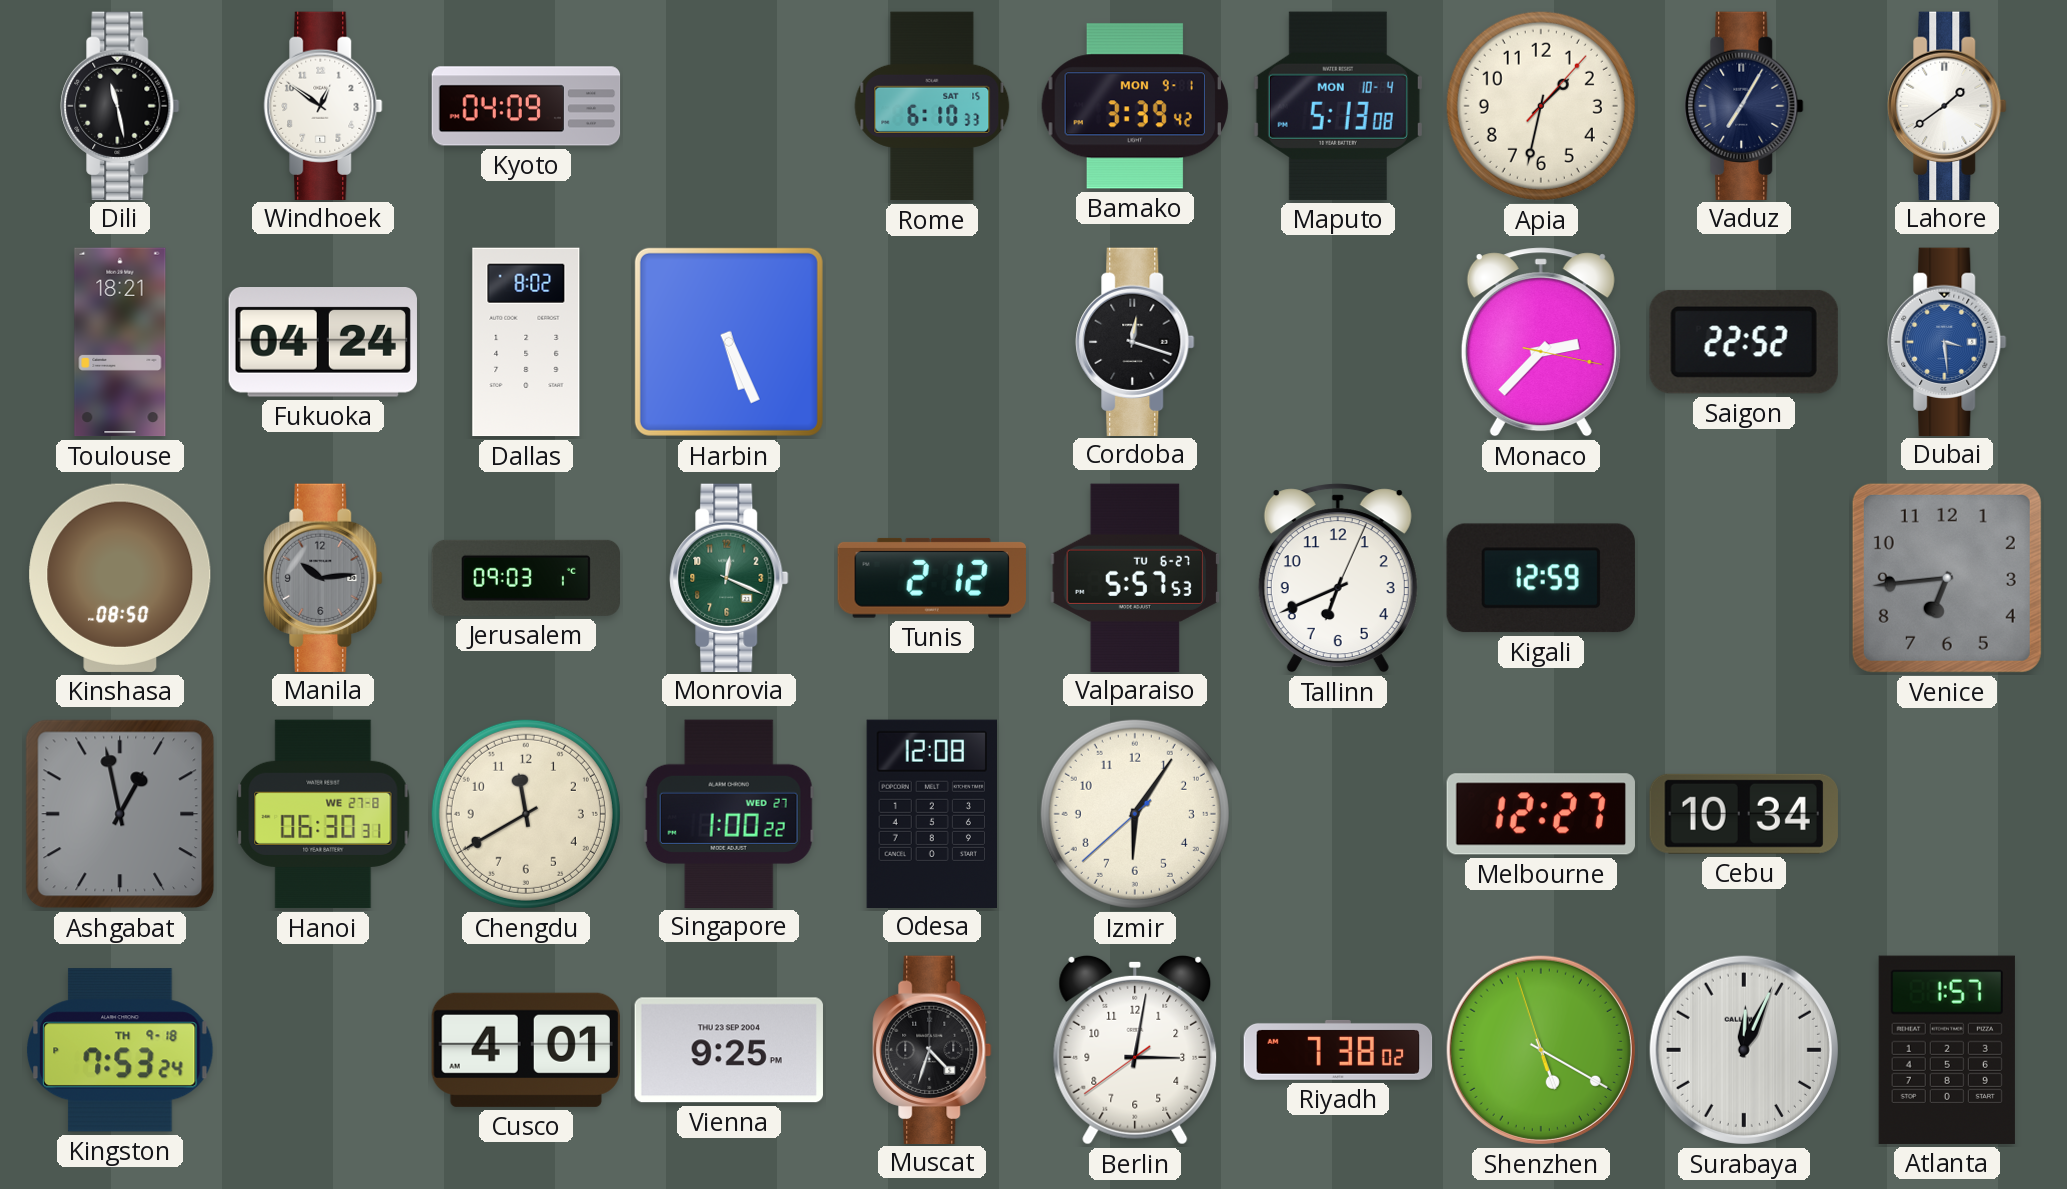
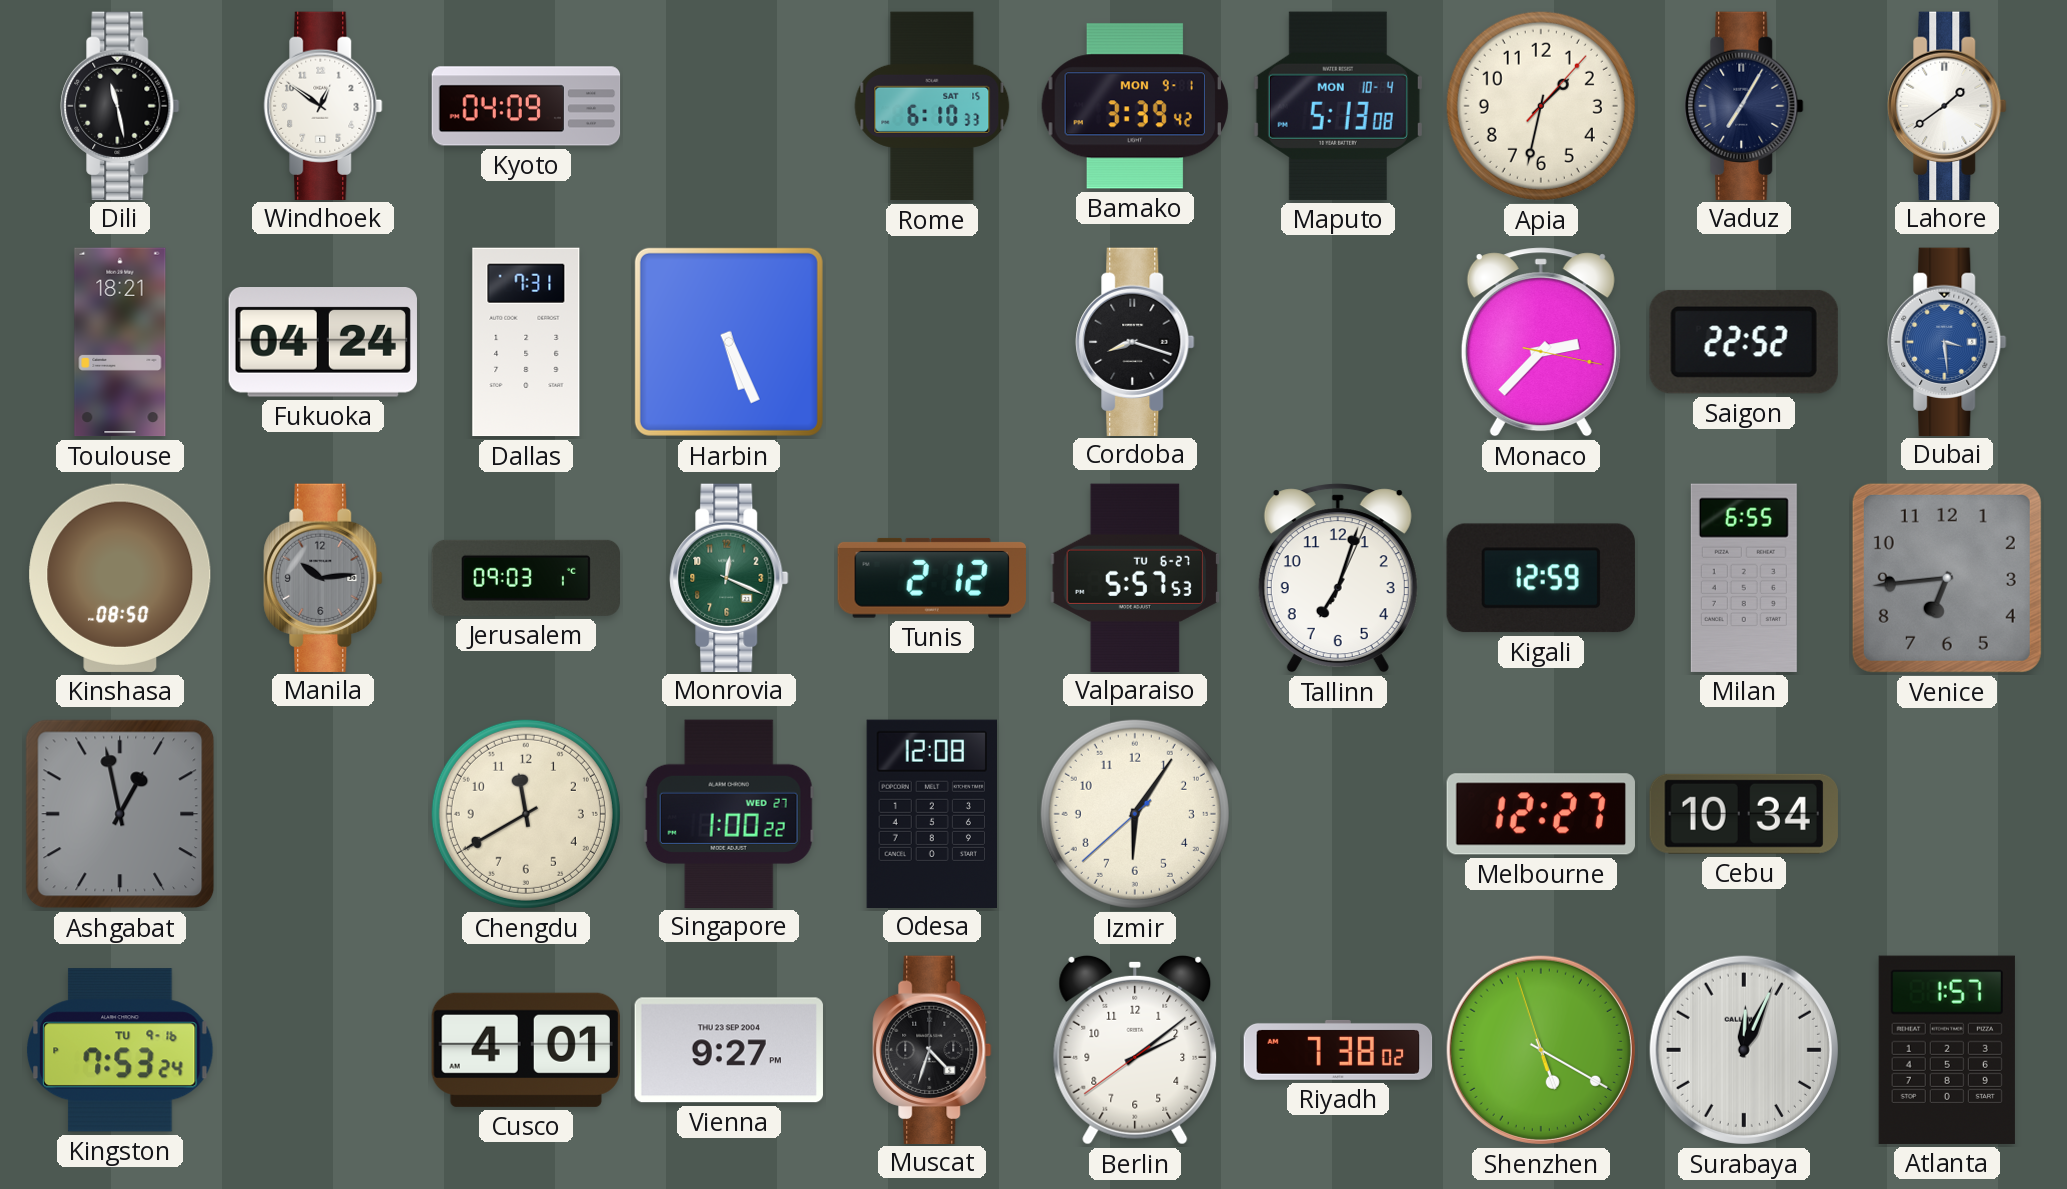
Dallas: 8:02 -> 7:31
Cordoba: 12:18 -> 8:18
Tallinn: 6:41 -> 7:03
Milan: none -> 6:55
Hanoi: 06:30 -> none
Kingston date: TH 9-18 -> TU 9-16
Vienna: 9:25 -> 9:27
Berlin: 3:01 -> 2:08
